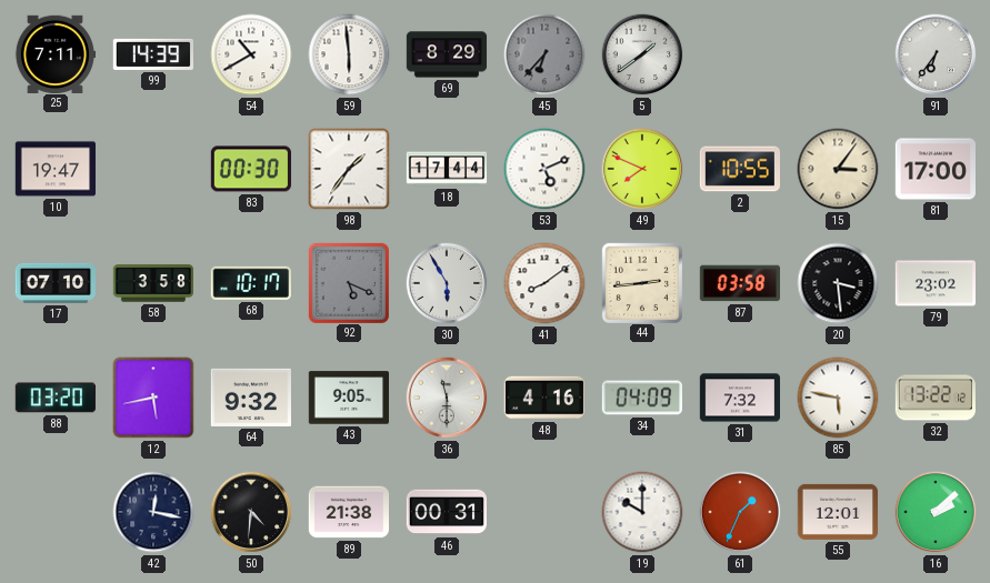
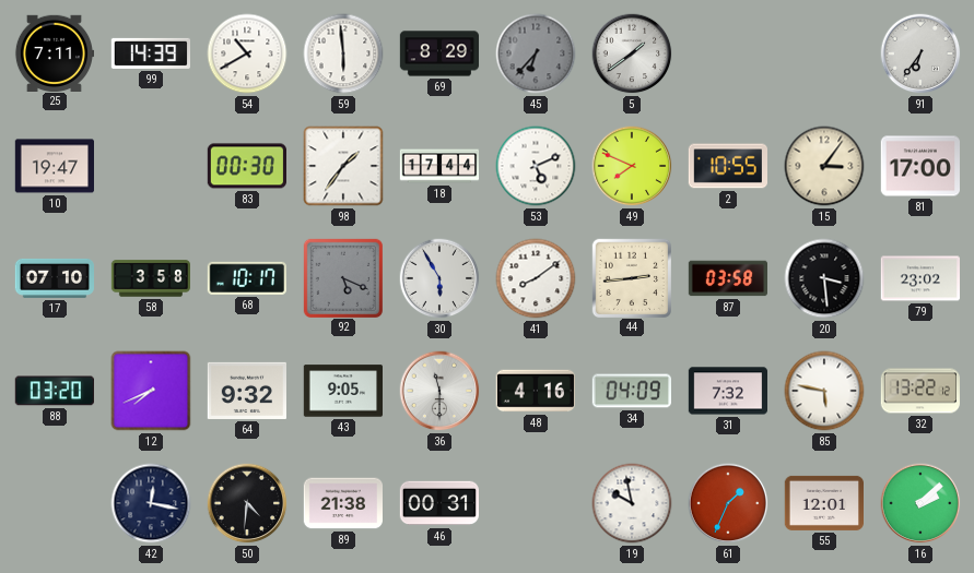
12: 5:43 -> 7:41
19: 10:00 -> 9:58
